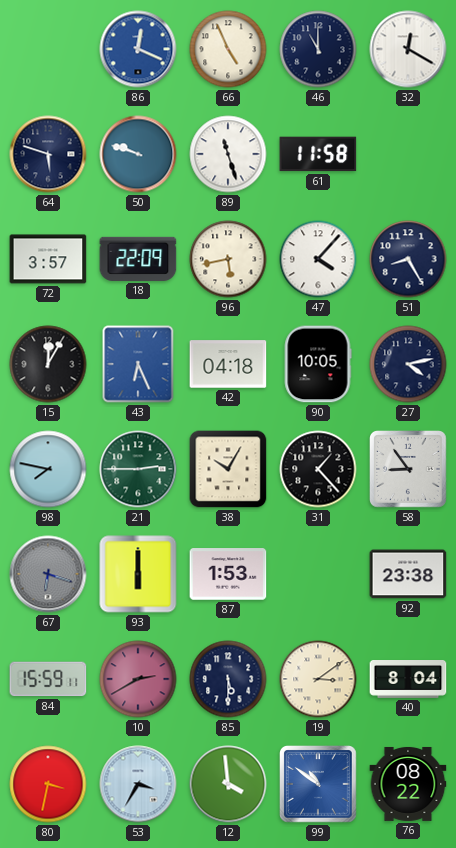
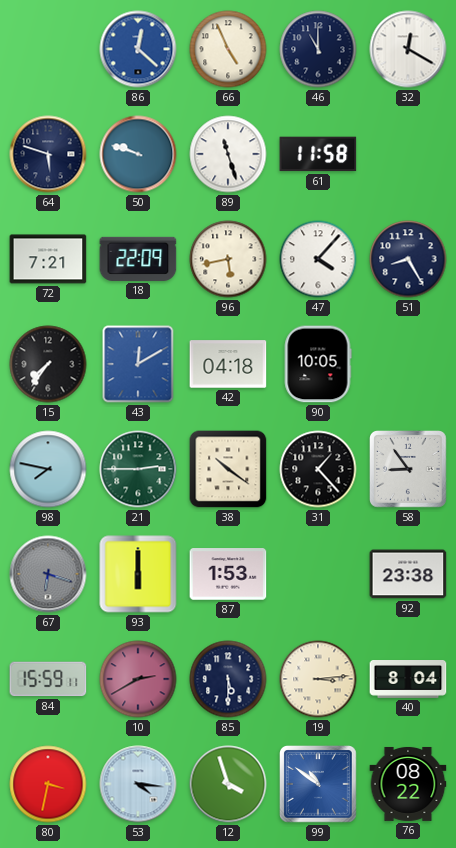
86: 12:19 -> 12:22
72: 3:57 -> 7:21
15: 12:05 -> 7:36
43: 6:26 -> 12:10
27: 4:13 -> none
38: 10:05 -> 10:21
19: 3:09 -> 3:14
53: 3:35 -> 4:16
12: 3:59 -> 3:57
